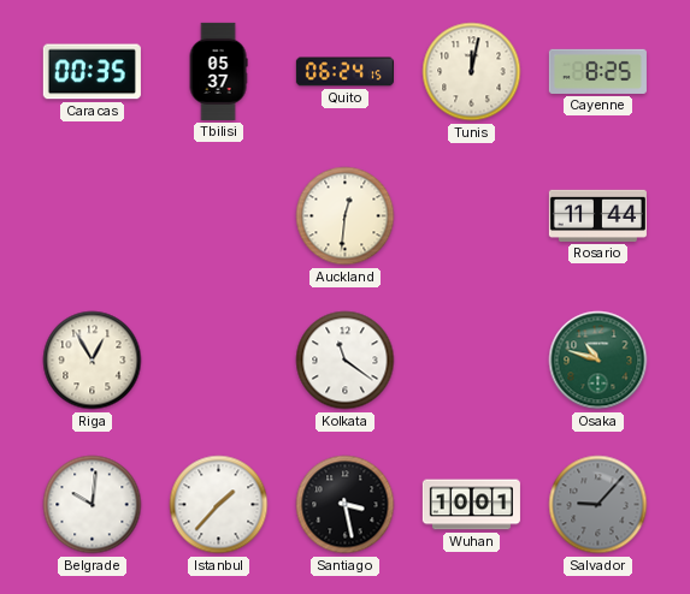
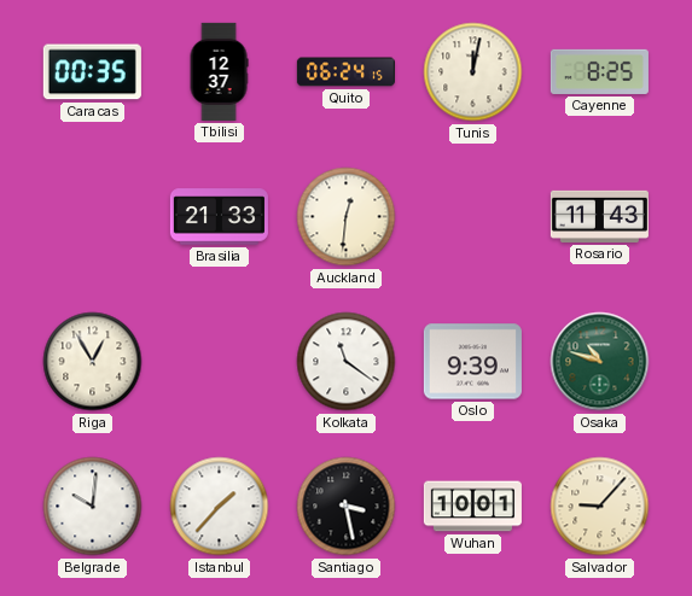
Tbilisi: 05:37 -> 12:37
Brasilia: none -> 21:33
Rosario: 11:44 -> 11:43
Oslo: none -> 9:39
Salvador dial: grey -> cream
